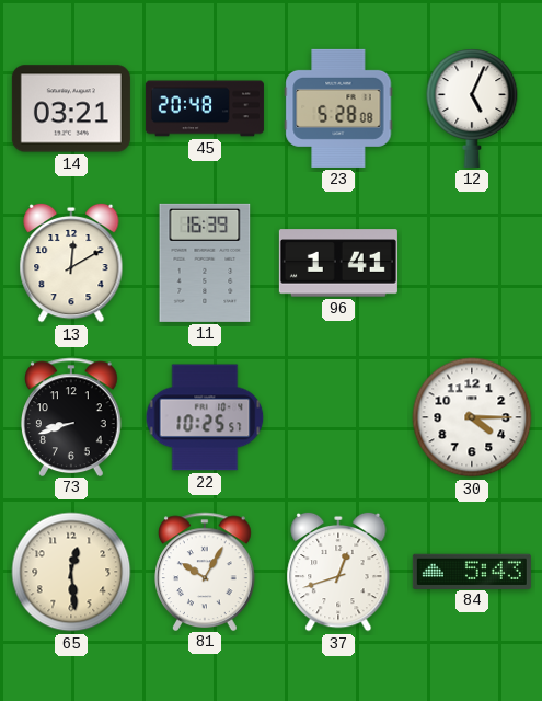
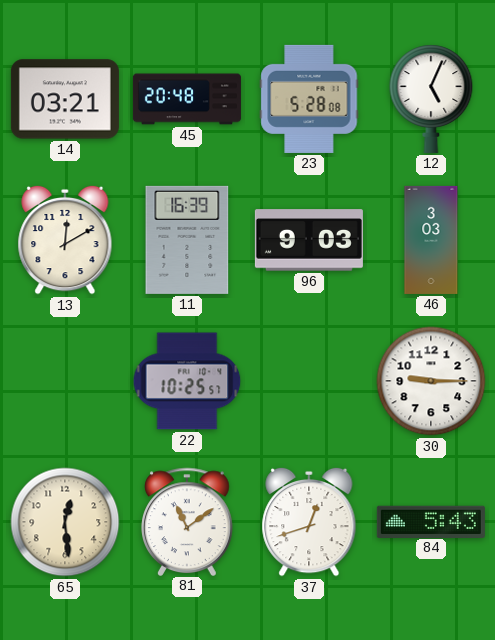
96: 1:41 -> 9:03
46: none -> 3:03
73: 8:42 -> none
30: 4:15 -> 9:15
81: 10:05 -> 11:09
